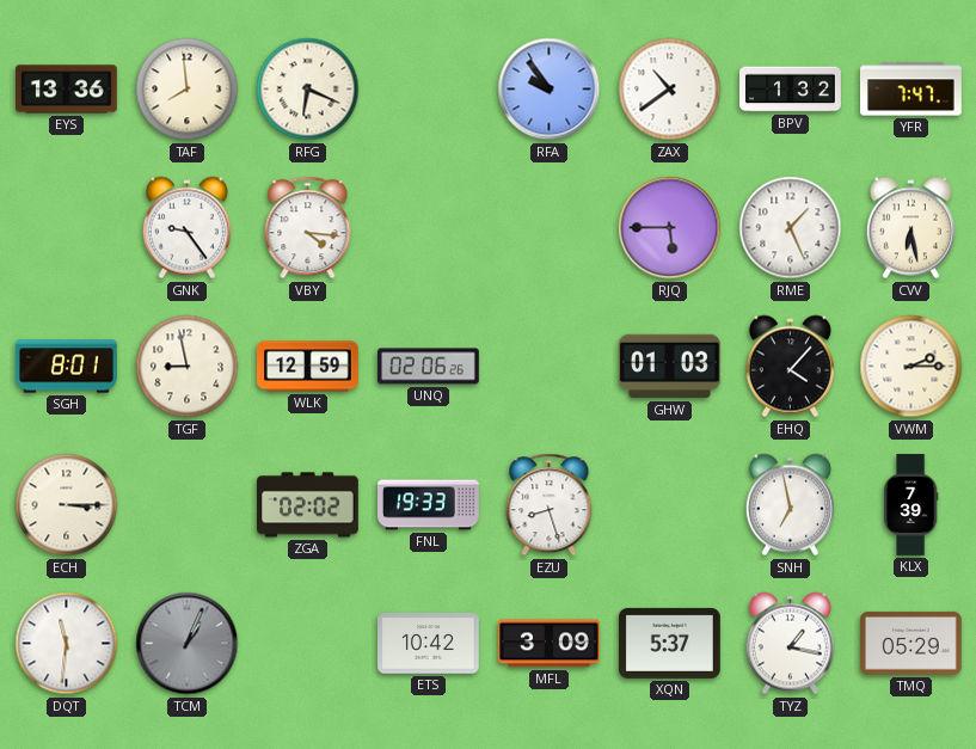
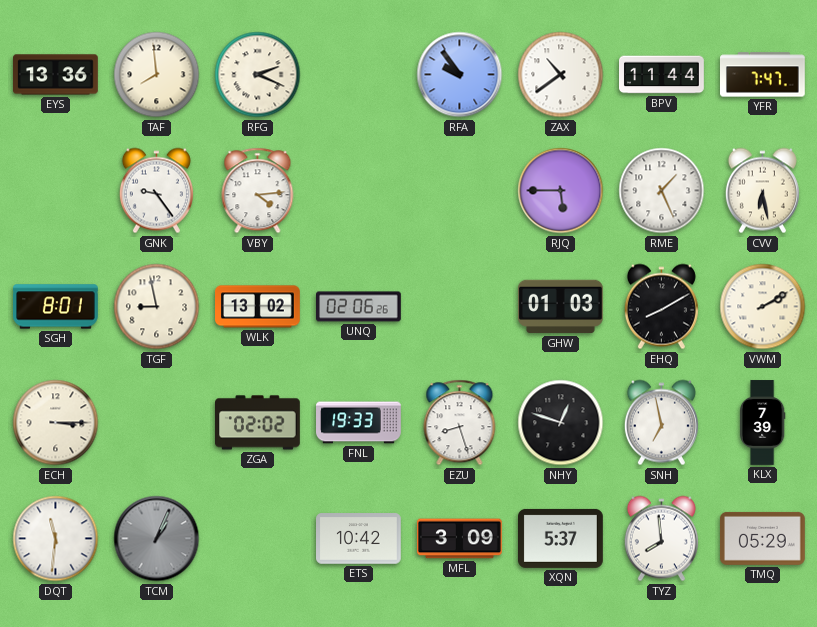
RFG: 6:19 -> 2:19
BPV: 1:32 -> 11:44
VBY: 4:16 -> 4:14
WLK: 12:59 -> 13:02
EHQ: 4:07 -> 8:10
VWM: 2:15 -> 2:10
NHY: none -> 12:48
TYZ: 1:17 -> 7:59
